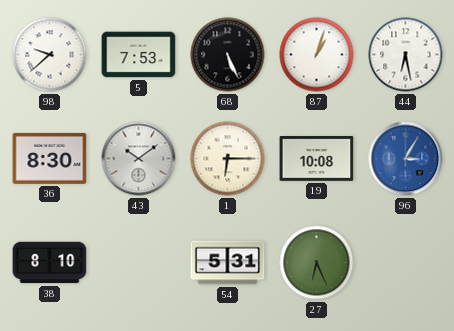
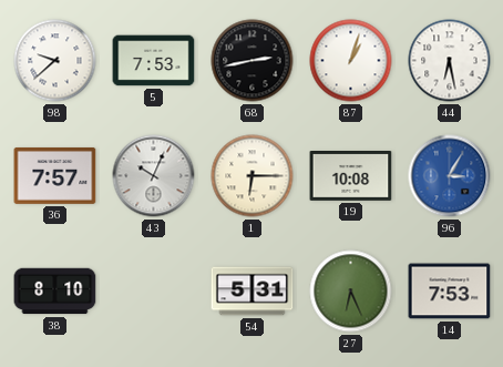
68: 5:26 -> 2:43
36: 8:30 -> 7:57
43: 10:09 -> 10:04
14: none -> 7:53
